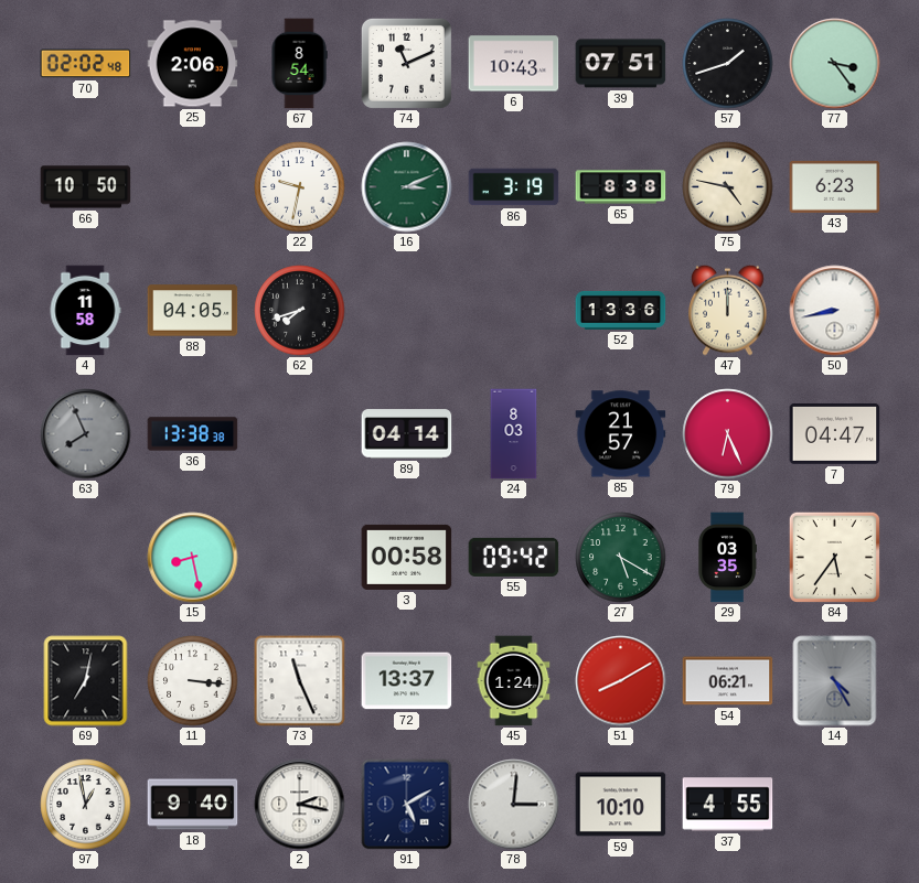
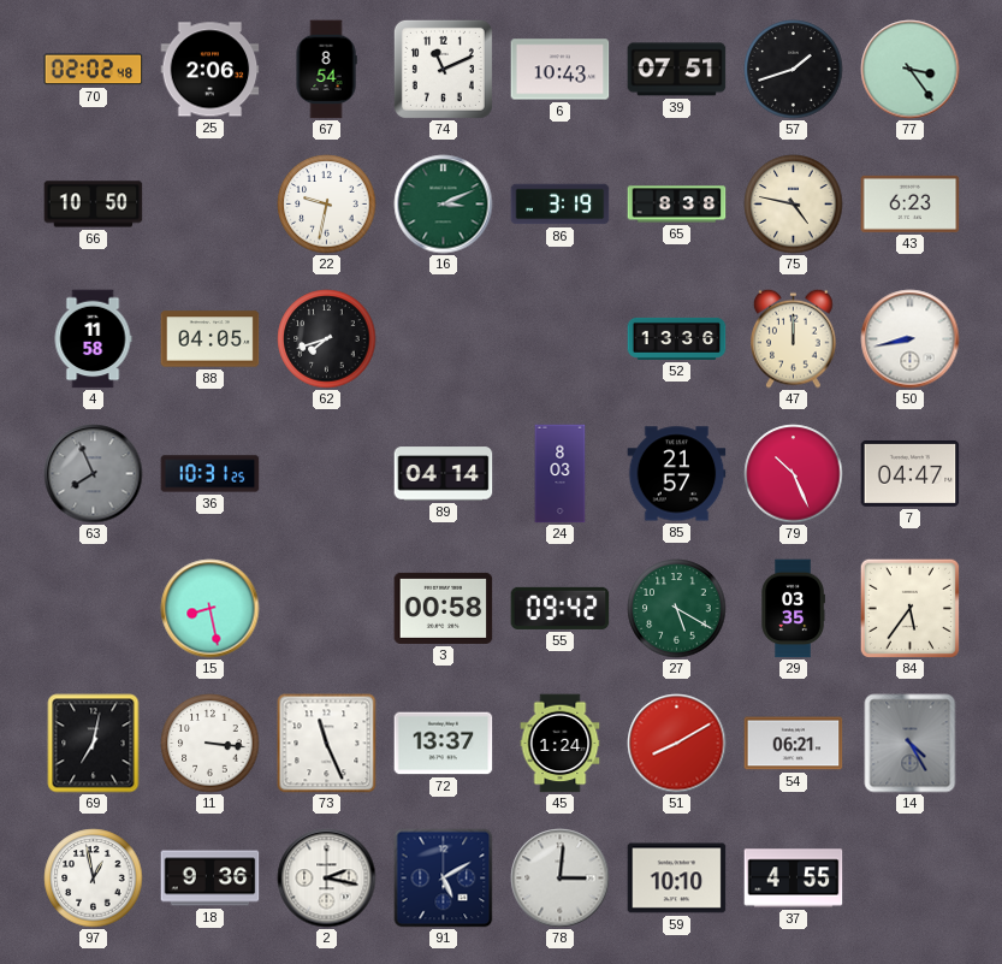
36: 13:38 -> 10:31
79: 6:26 -> 10:26
18: 9:40 -> 9:36
